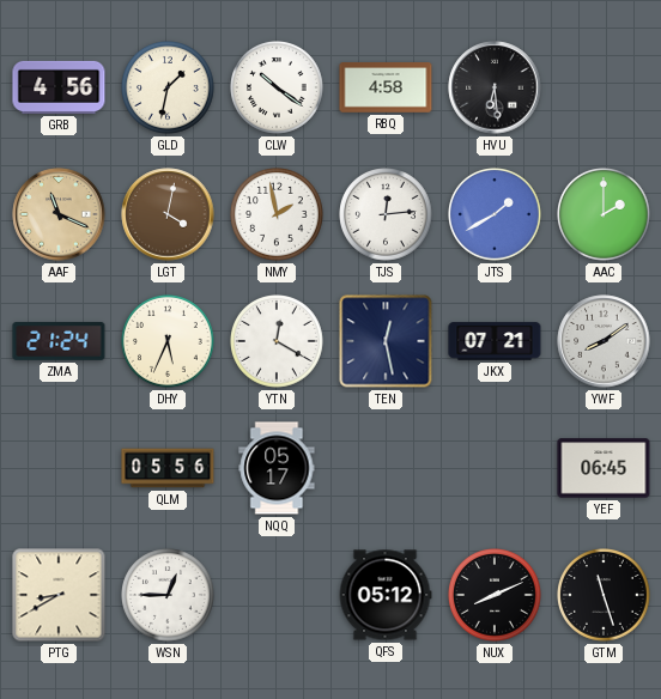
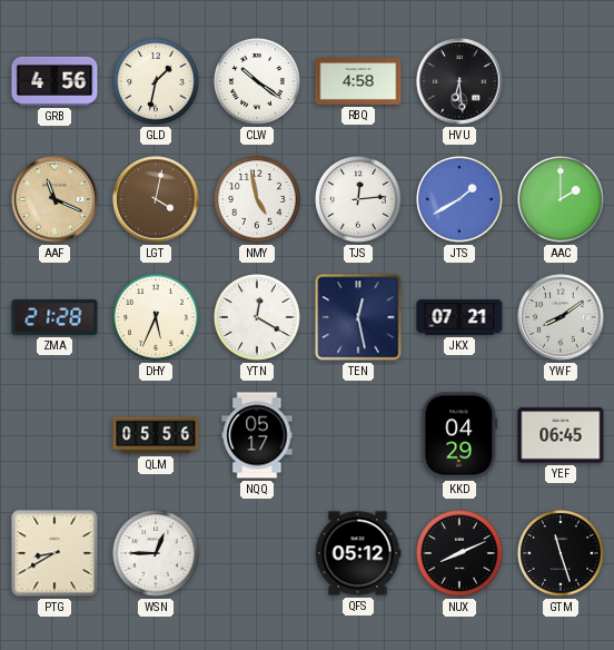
NMY: 1:58 -> 4:58
ZMA: 21:24 -> 21:28
KKD: none -> 04:29
